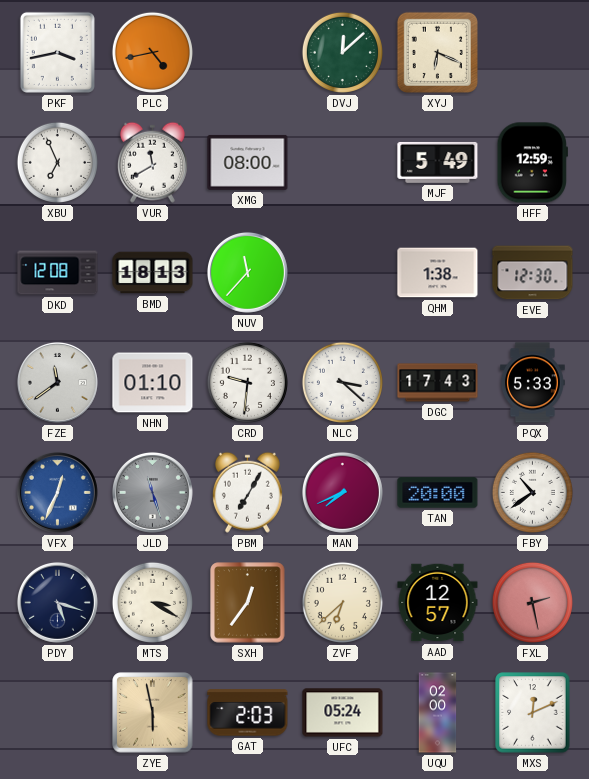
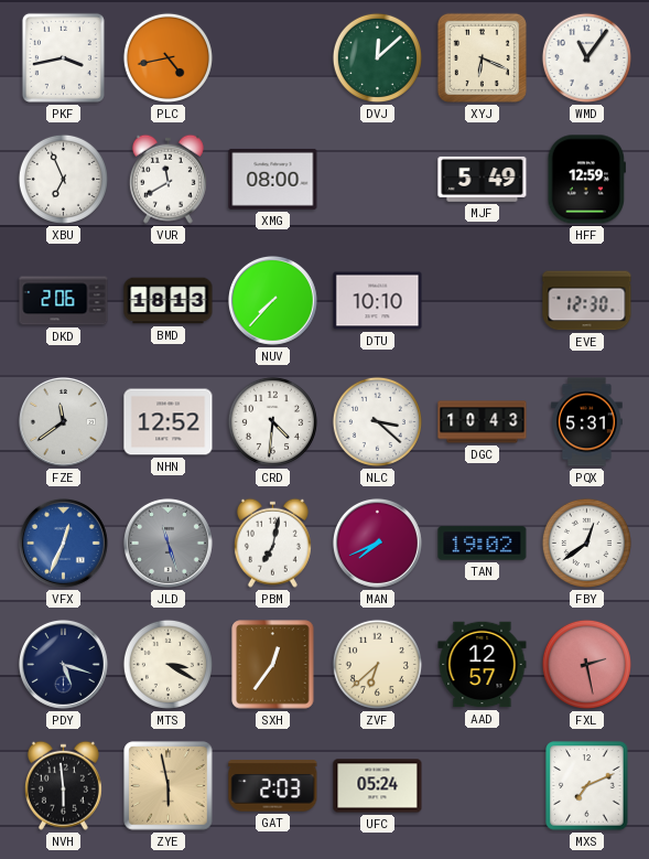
WMD: none -> 11:06
DKD: 12:08 -> 2:06
NUV: 11:37 -> 7:37
DTU: none -> 10:10
QHM: 1:38 -> none
NHN: 01:10 -> 12:52
CRD: 9:31 -> 4:31
DGC: 17:43 -> 10:43
PQX: 5:33 -> 5:31
PBM: 7:05 -> 7:02
TAN: 20:00 -> 19:02
FBY: 10:39 -> 12:39
NVH: none -> 5:59
UQU: 02:00 -> none
MXS: 12:11 -> 7:11
